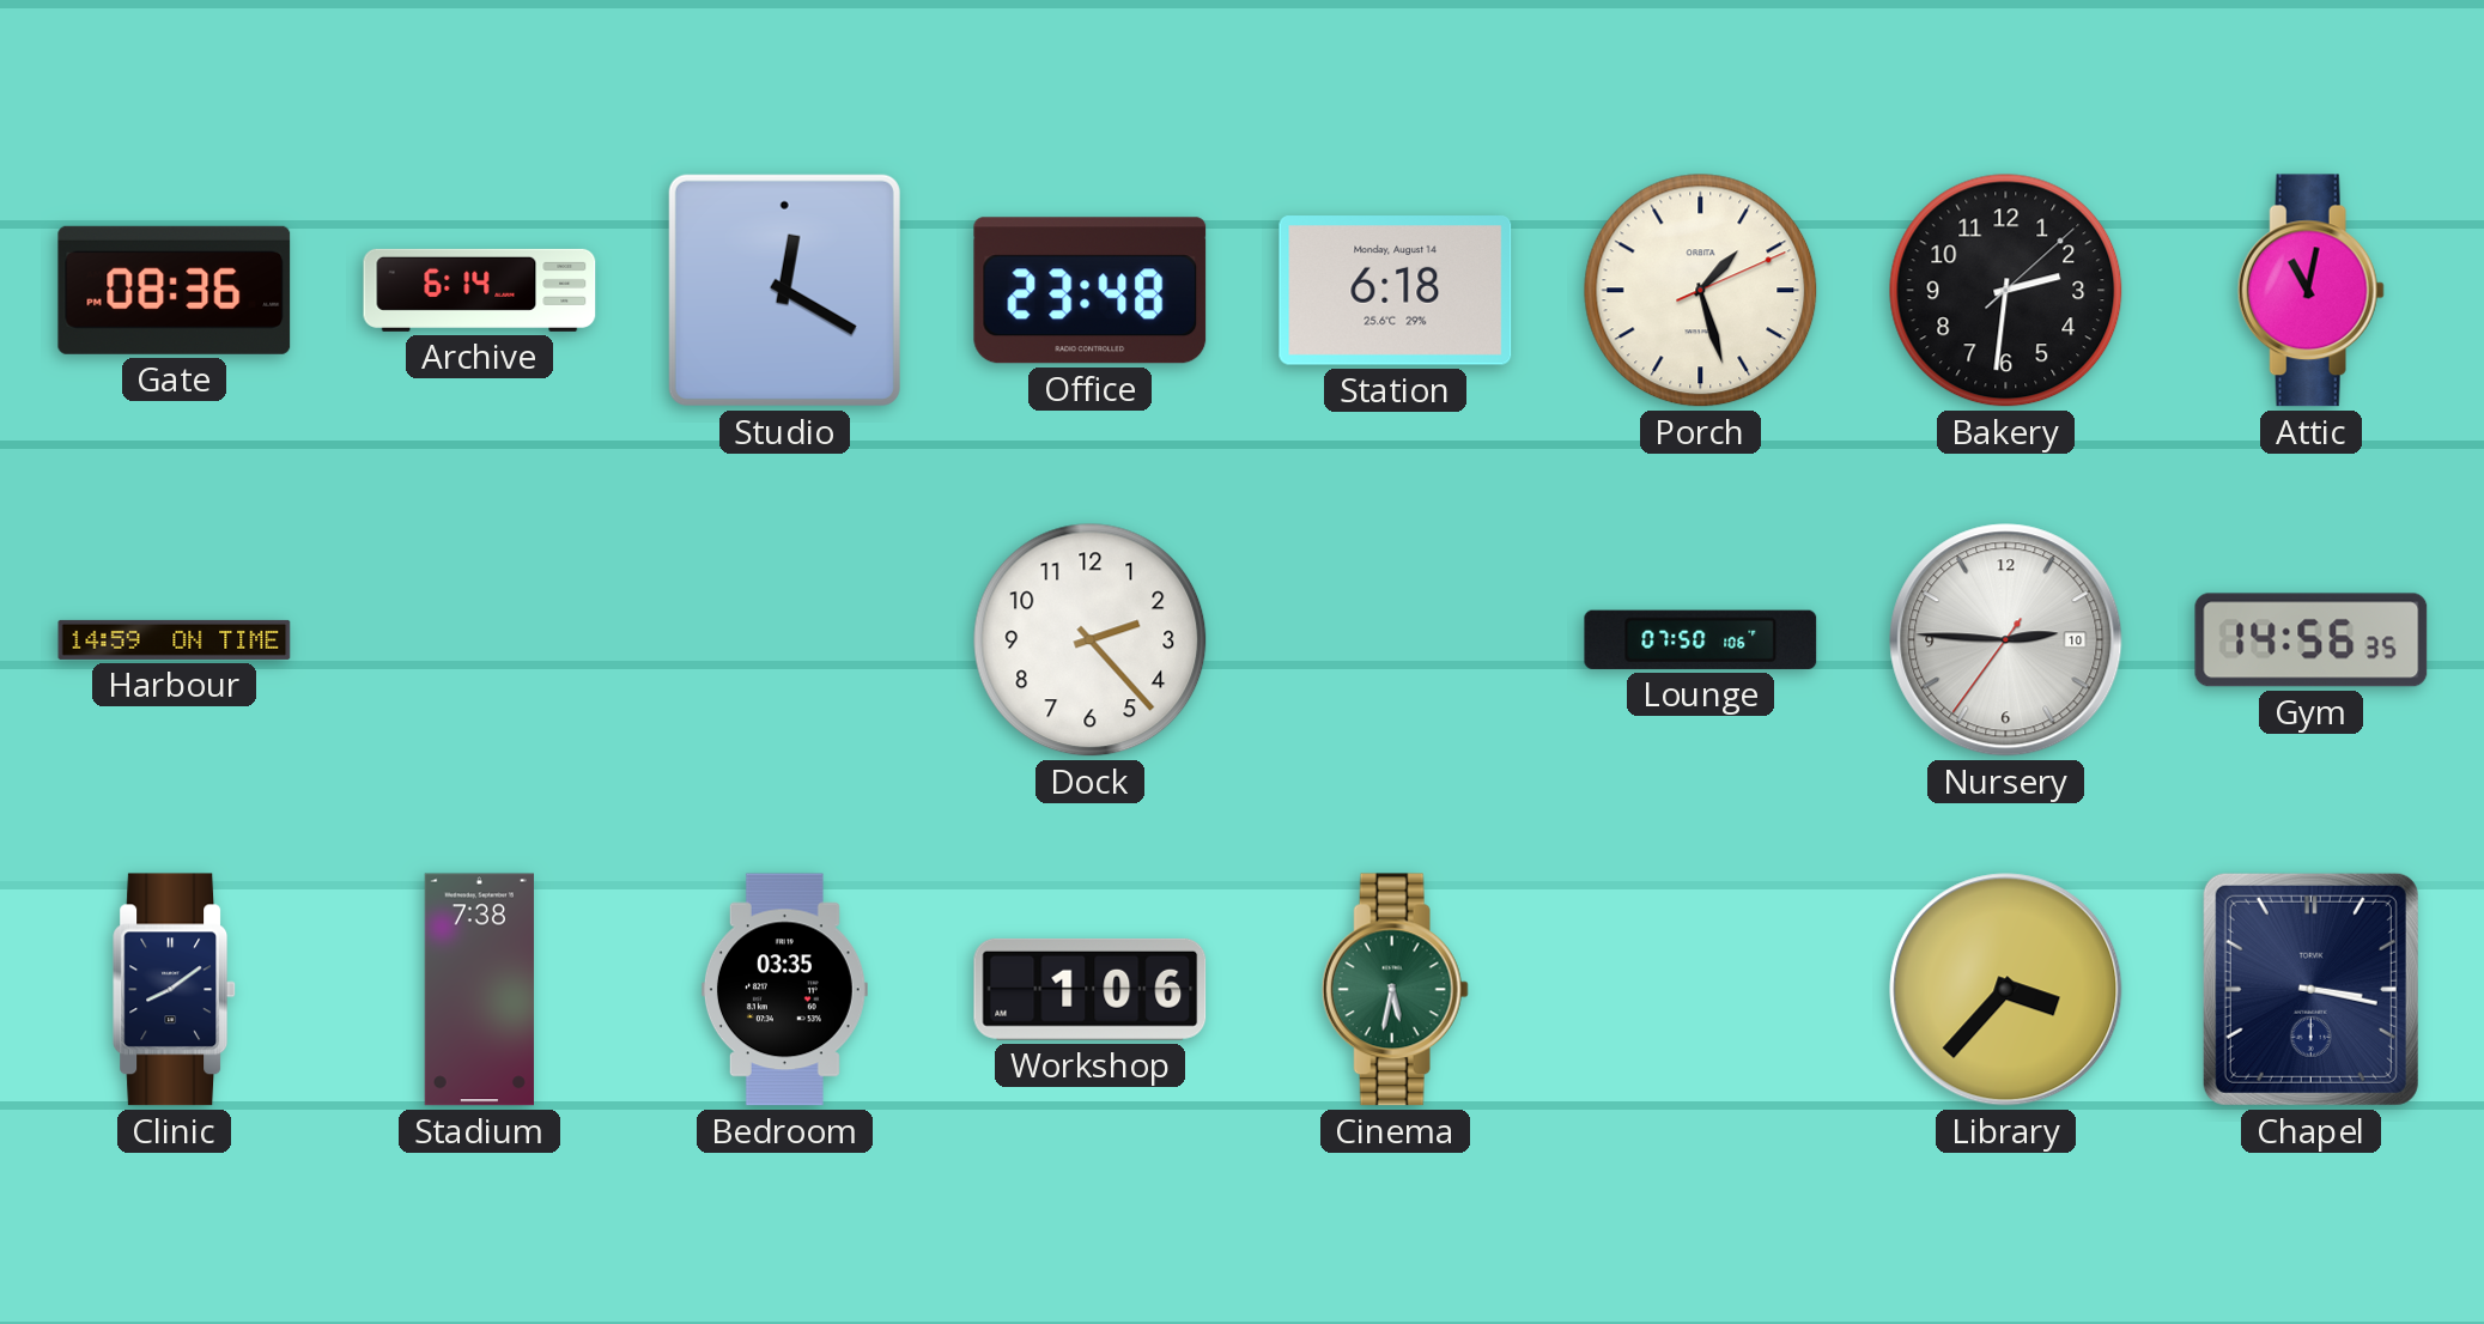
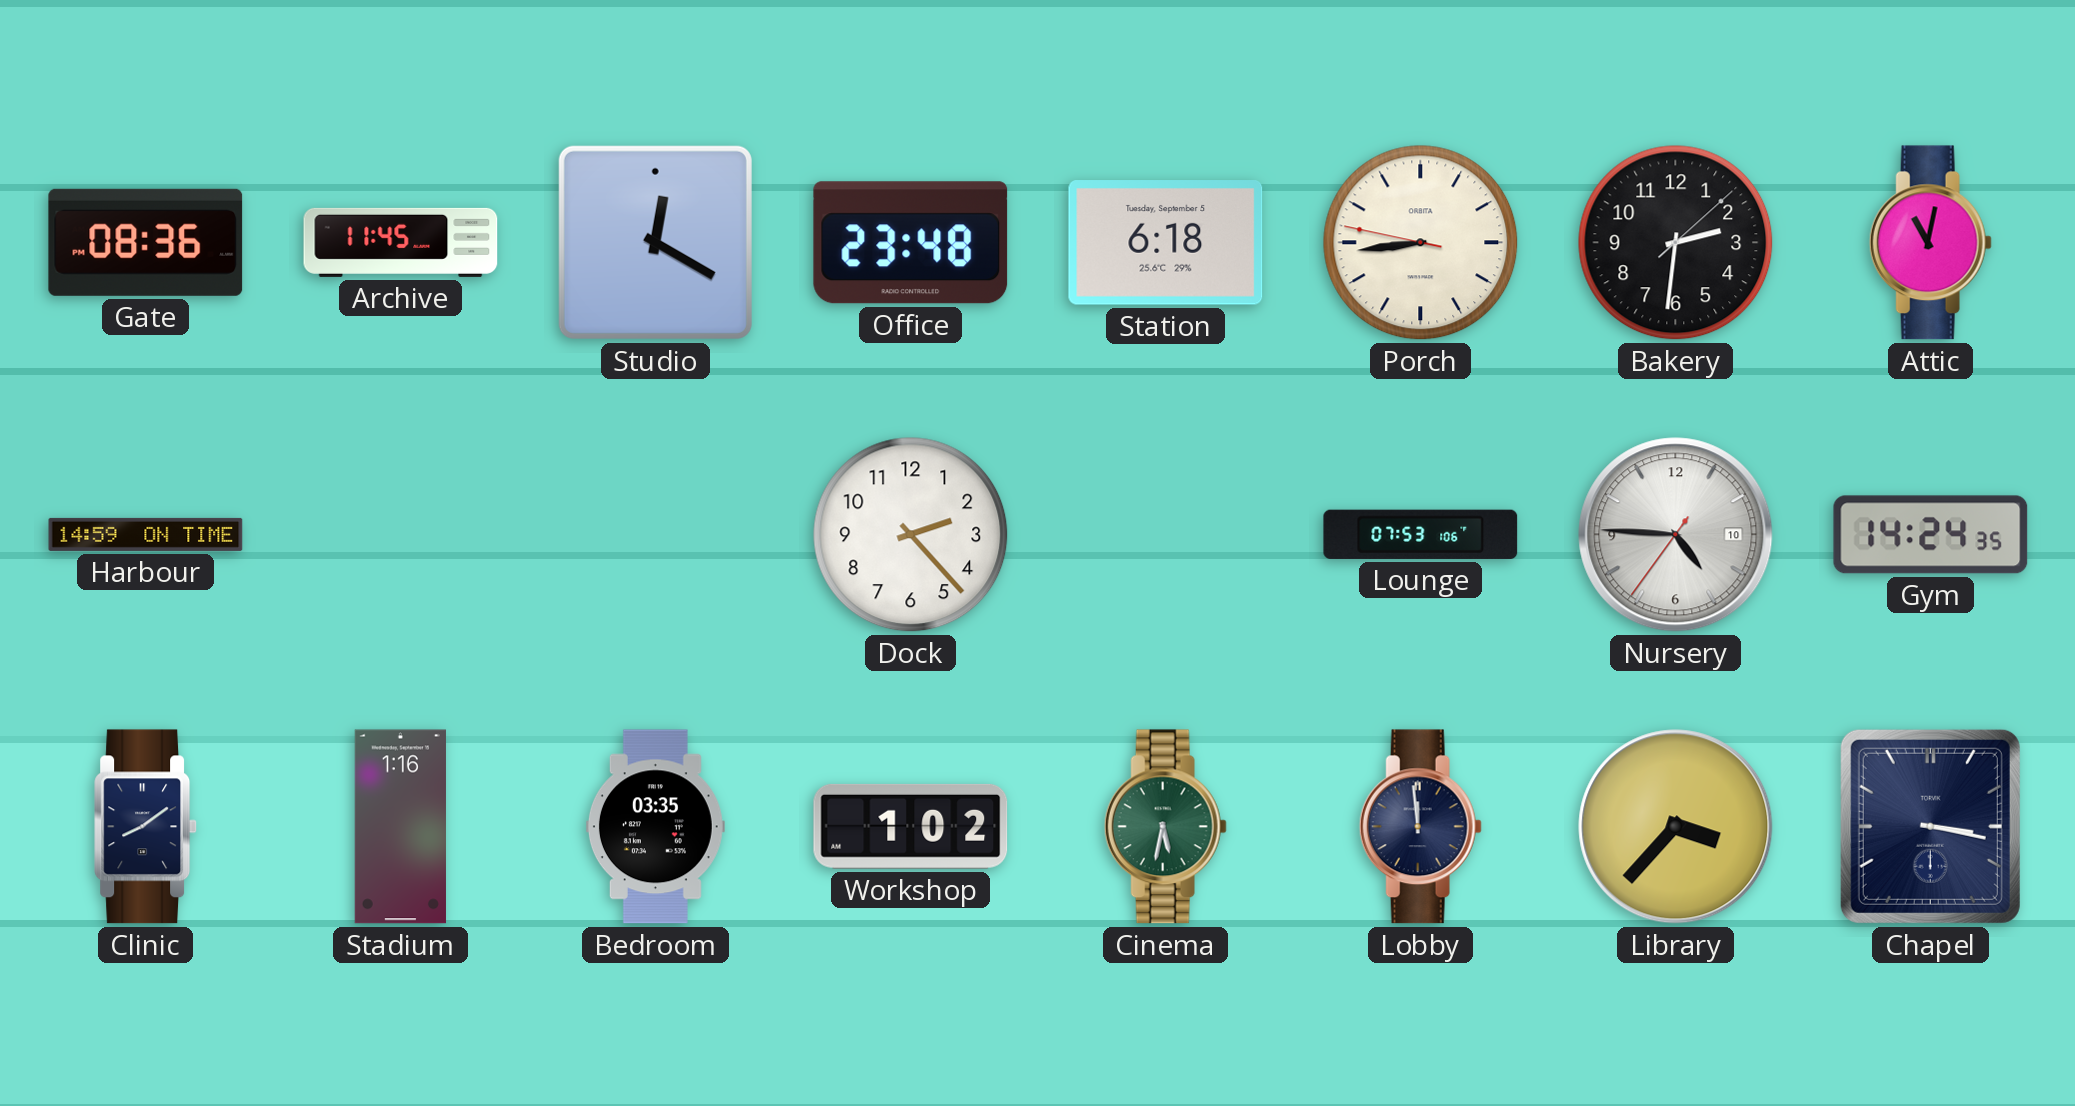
Archive: 6:14 -> 11:45
Station date: Monday, August 14 -> Tuesday, September 5
Porch: 1:27 -> 8:43
Lounge: 07:50 -> 07:53
Nursery: 2:45 -> 4:45
Gym: 14:56 -> 14:24
Stadium: 7:38 -> 1:16
Workshop: 1:06 -> 1:02
Lobby: none -> 11:59
